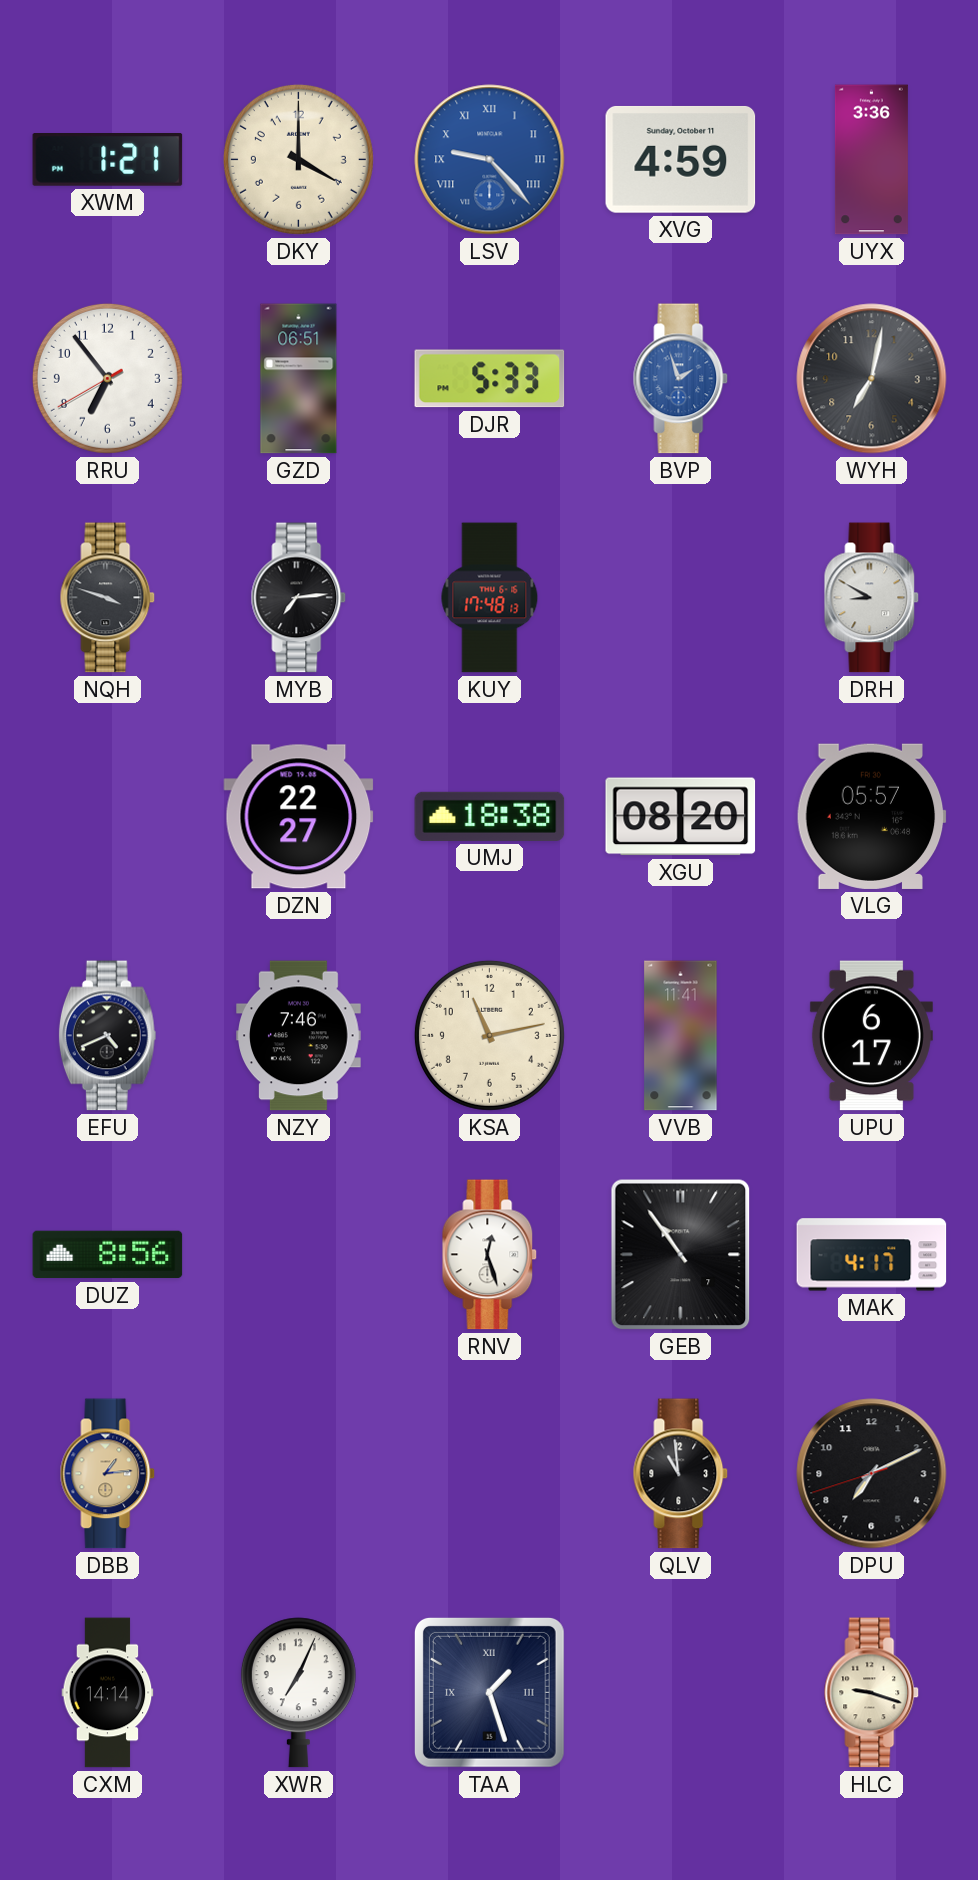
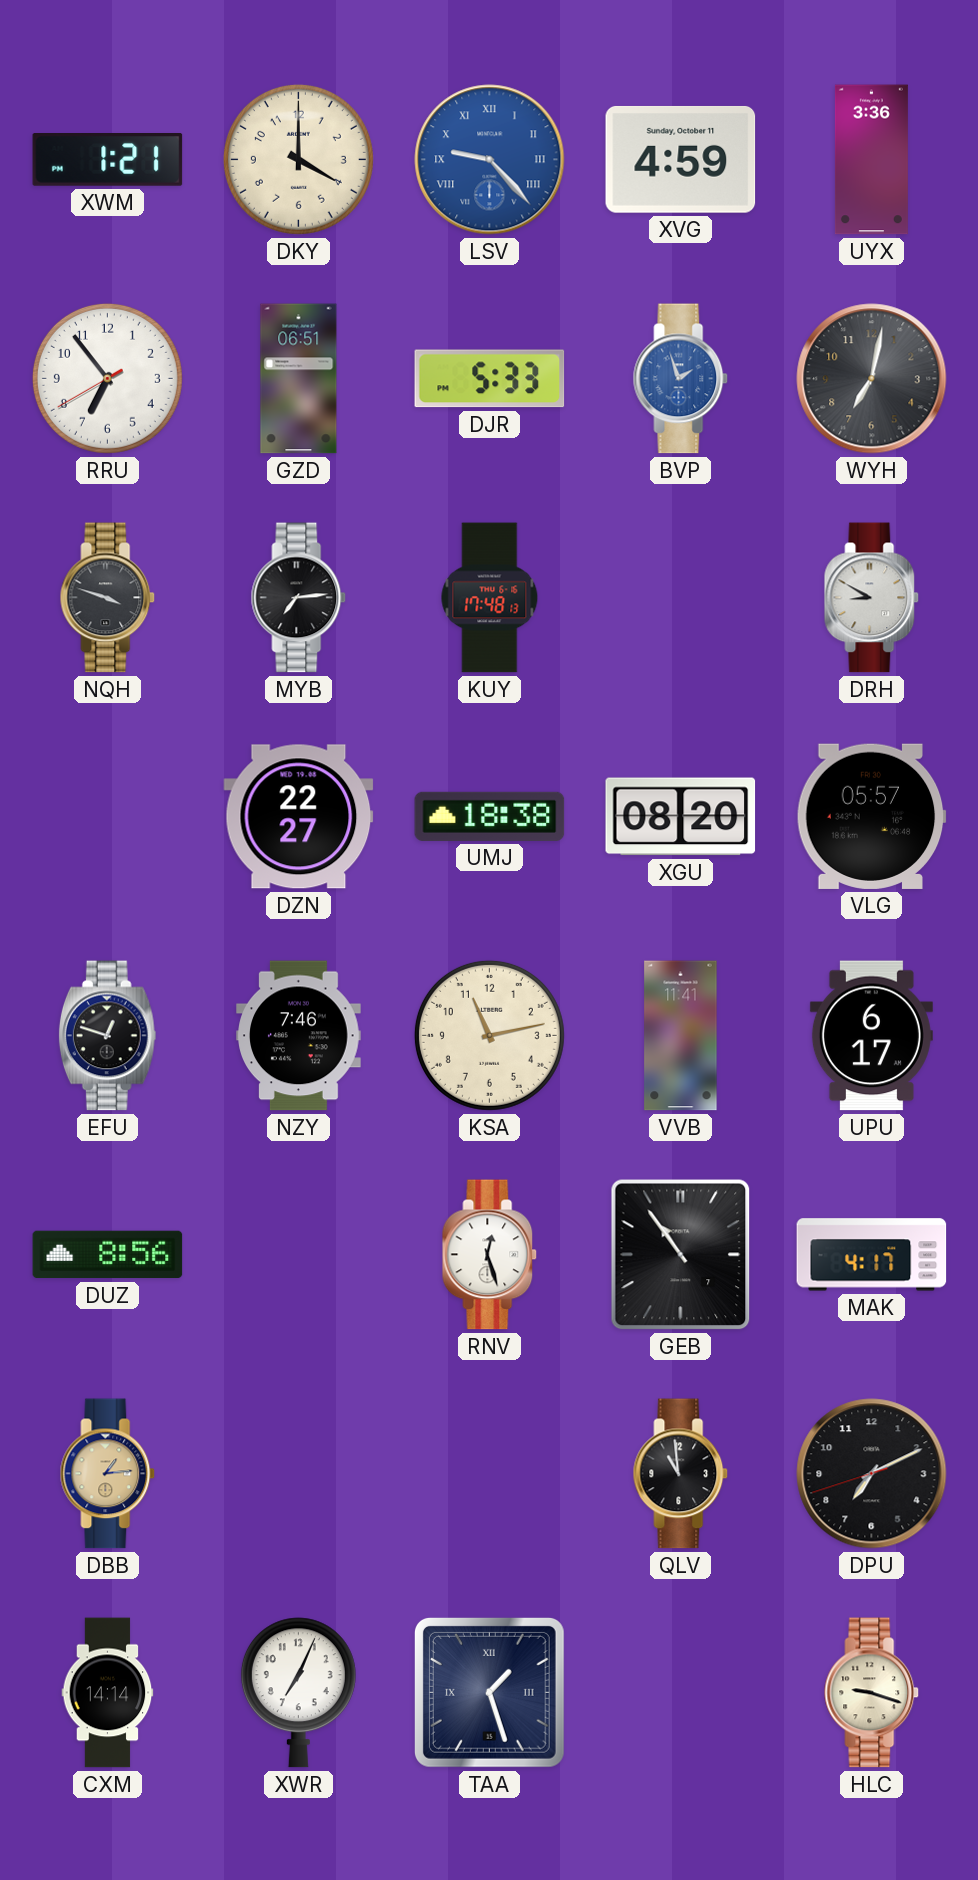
EFU: 4:41 -> 12:48
